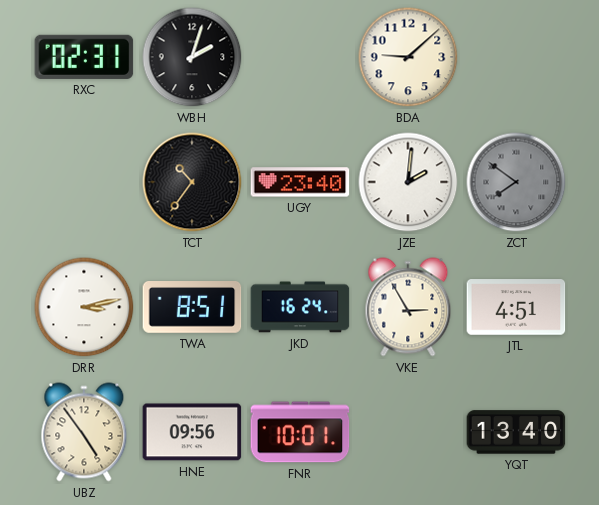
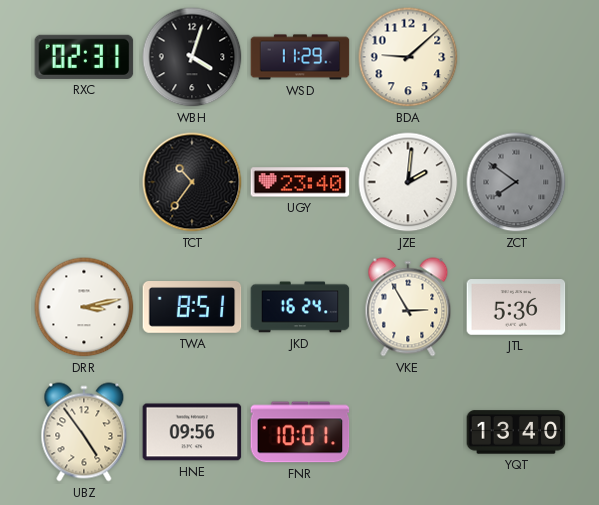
WBH: 2:03 -> 4:03
WSD: none -> 11:29
JTL: 4:51 -> 5:36
